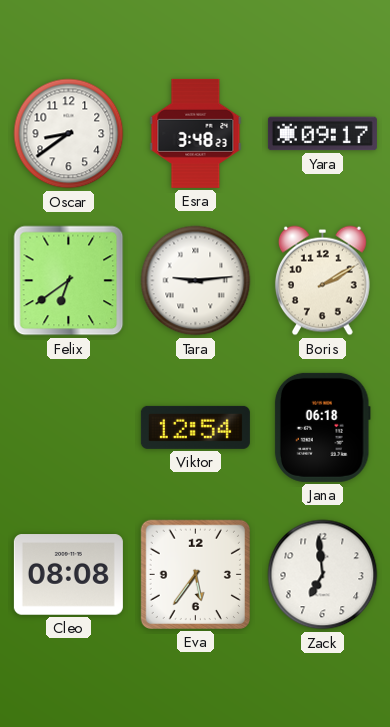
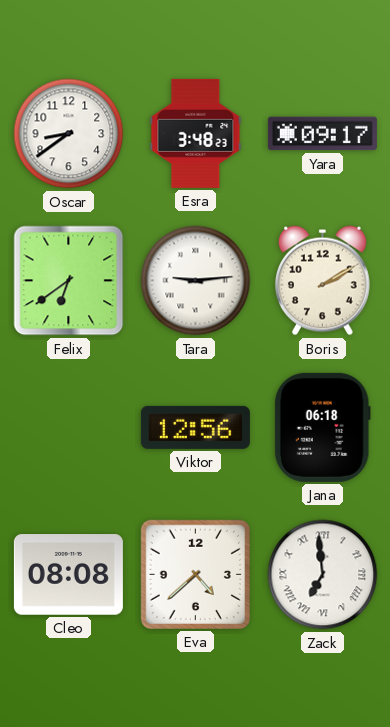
Viktor: 12:54 -> 12:56
Eva: 5:36 -> 4:38
Zack numerals: Arabic -> Roman
